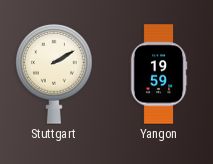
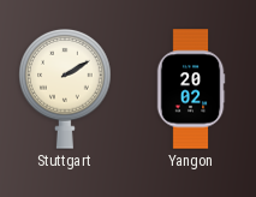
Yangon: 19:59 -> 20:02
